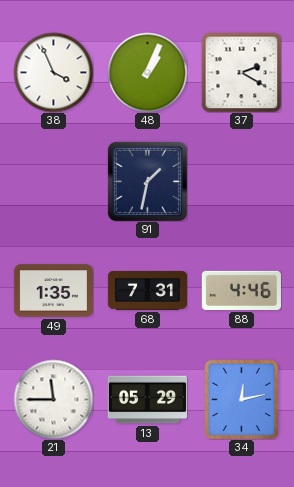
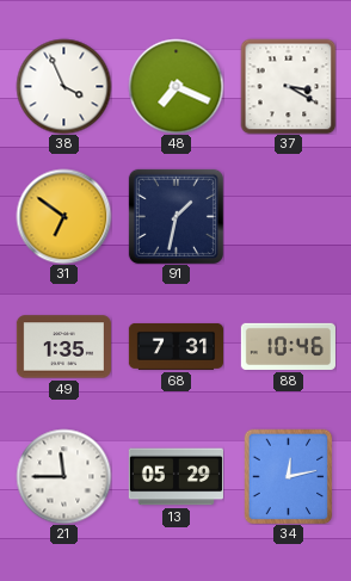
48: 1:04 -> 7:19
37: 2:20 -> 3:20
31: none -> 6:51
88: 4:46 -> 10:46
